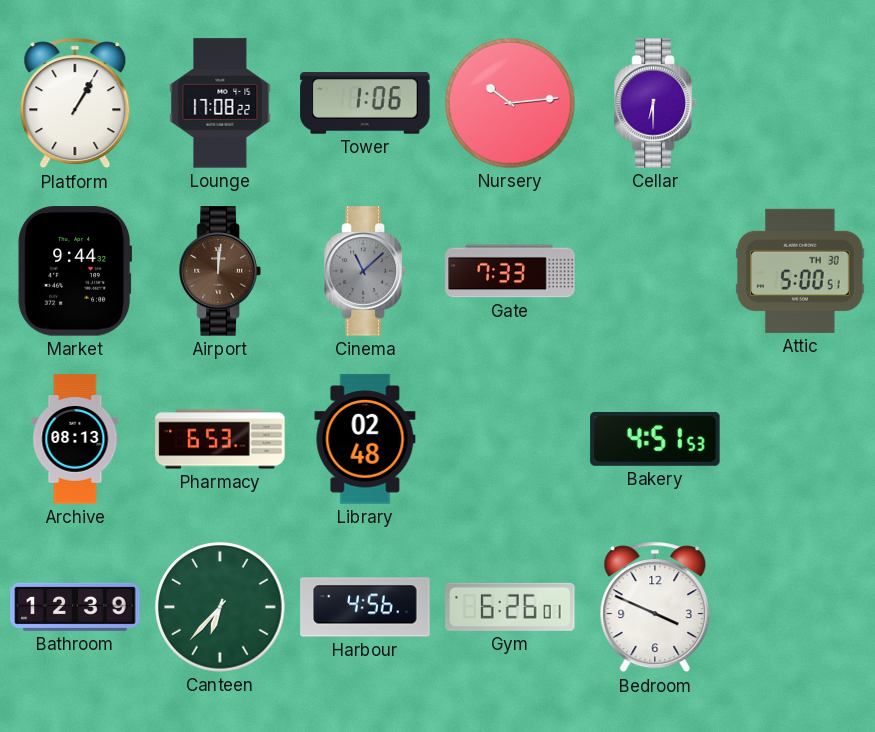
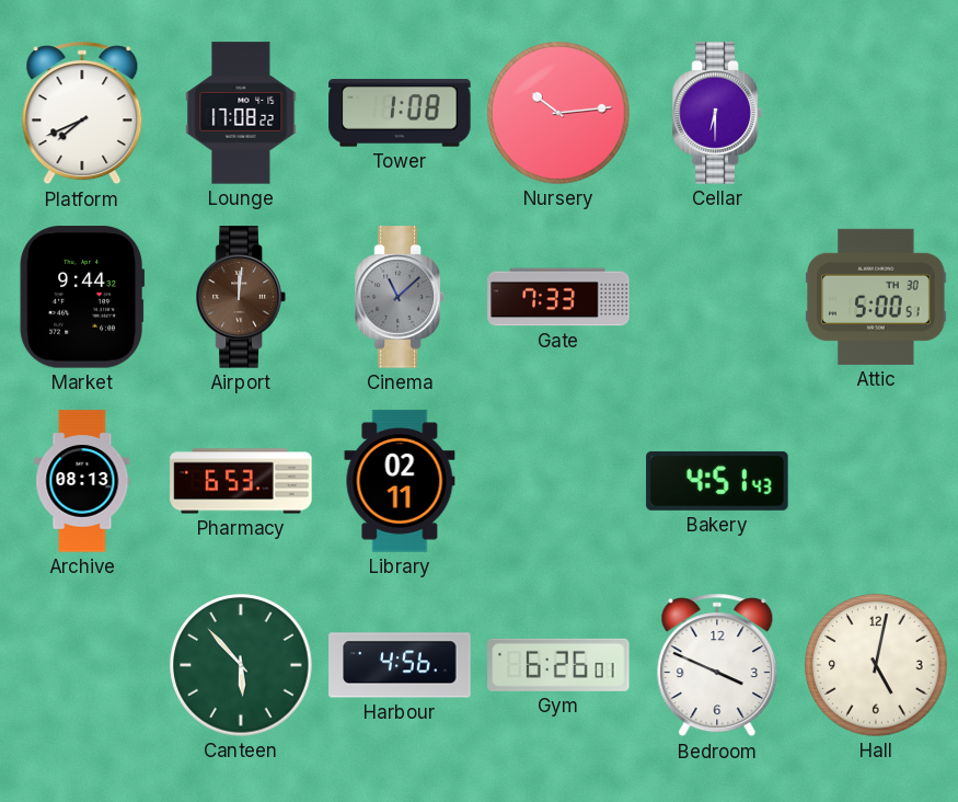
Platform: 1:05 -> 7:41
Tower: 1:06 -> 1:08
Library: 02:48 -> 02:11
Bakery: 4:51:53 -> 4:51:43
Bathroom: 12:39 -> none
Canteen: 6:37 -> 5:53
Hall: none -> 5:02
